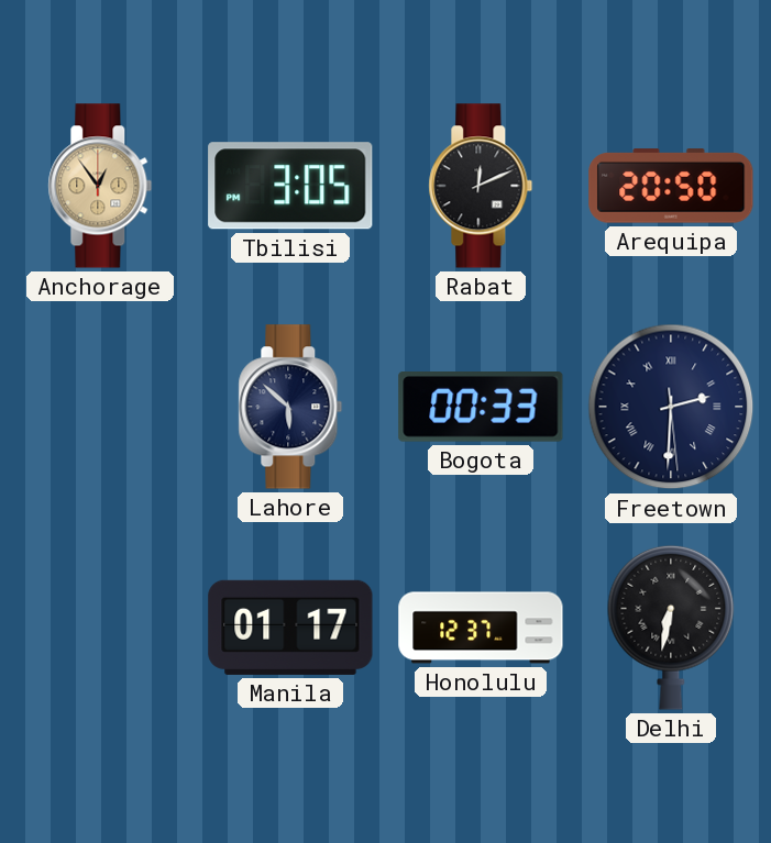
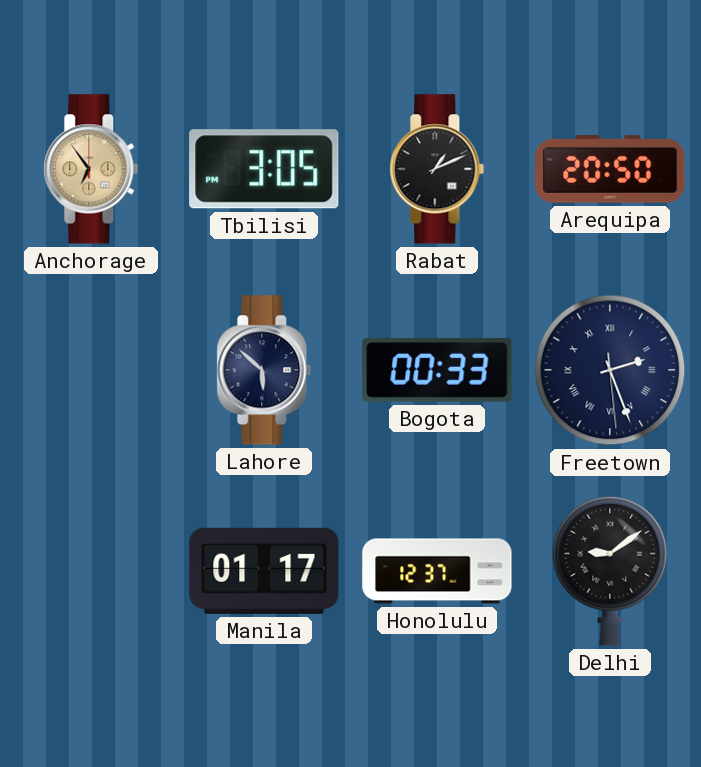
Anchorage: 12:54 -> 6:54
Rabat: 12:11 -> 1:11
Freetown: 2:30 -> 2:26
Delhi: 6:32 -> 9:09
